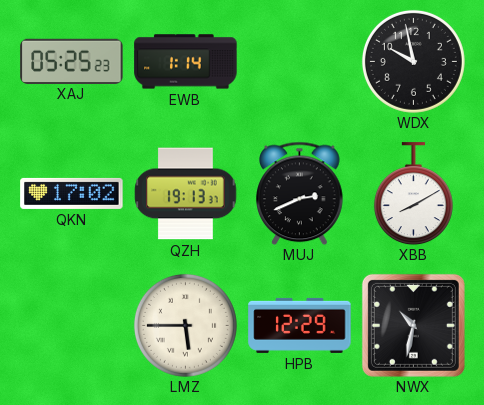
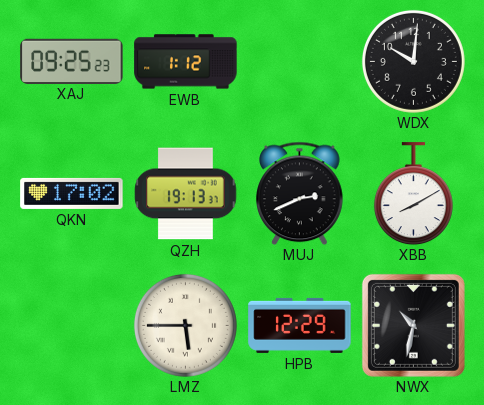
XAJ: 05:25 -> 09:25
EWB: 1:14 -> 1:12
WDX: 9:58 -> 10:01
